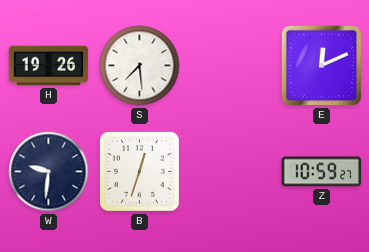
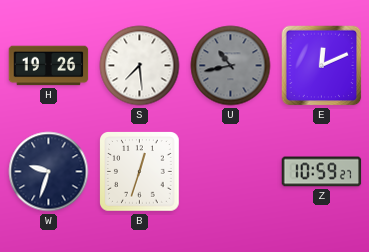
U: none -> 10:43
W: 9:31 -> 9:33
